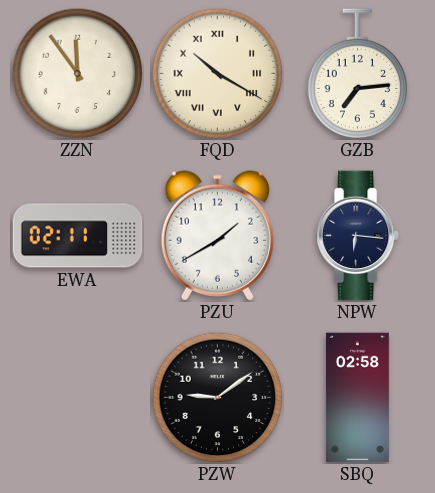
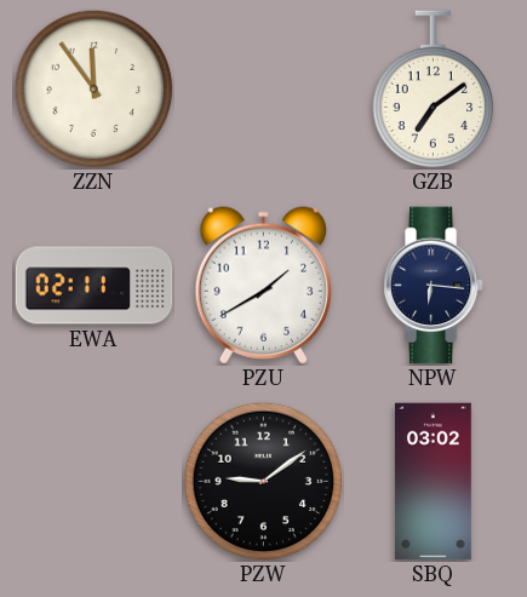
FQD: 10:20 -> none
GZB: 7:14 -> 7:09
SBQ: 02:58 -> 03:02
